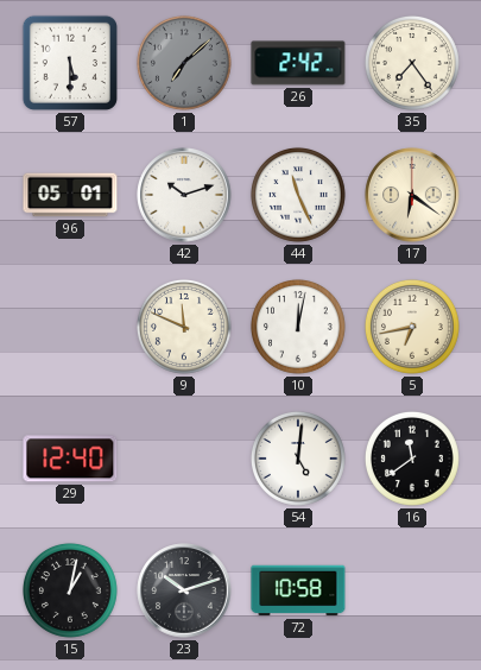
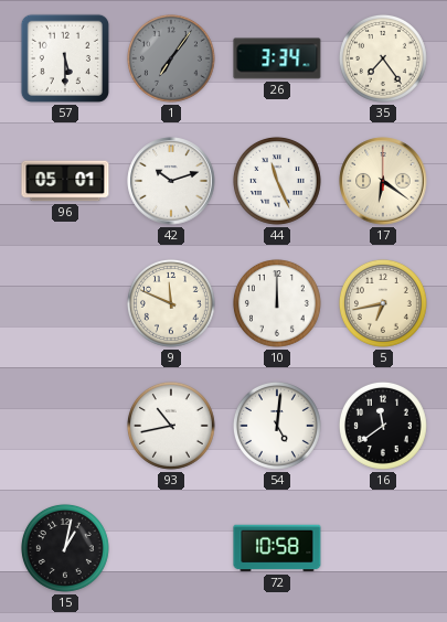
1: 7:08 -> 7:06
26: 2:42 -> 3:34
10: 12:02 -> 12:00
29: 12:40 -> none
93: none -> 10:43
23: 10:12 -> none
